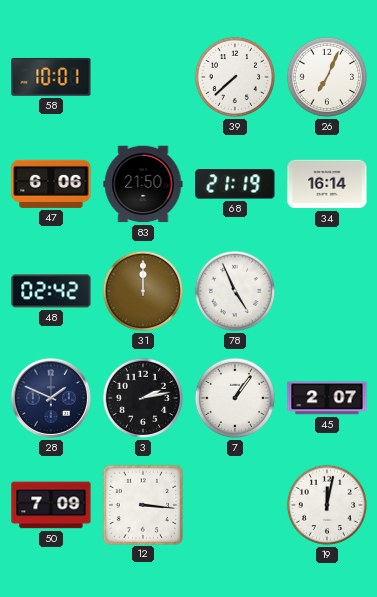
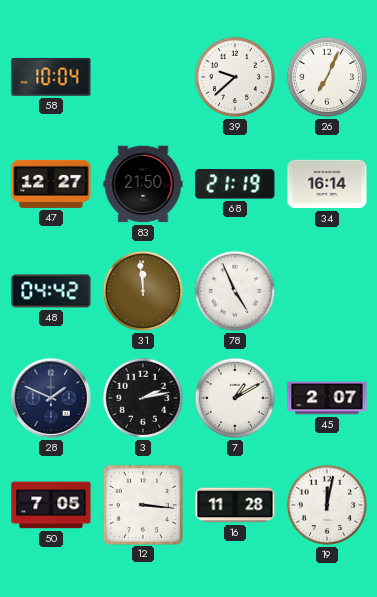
58: 10:01 -> 10:04
39: 7:38 -> 9:38
47: 6:06 -> 12:27
48: 02:42 -> 04:42
31: 12:00 -> 11:59
7: 1:06 -> 1:10
50: 7:09 -> 7:05
16: none -> 11:28
